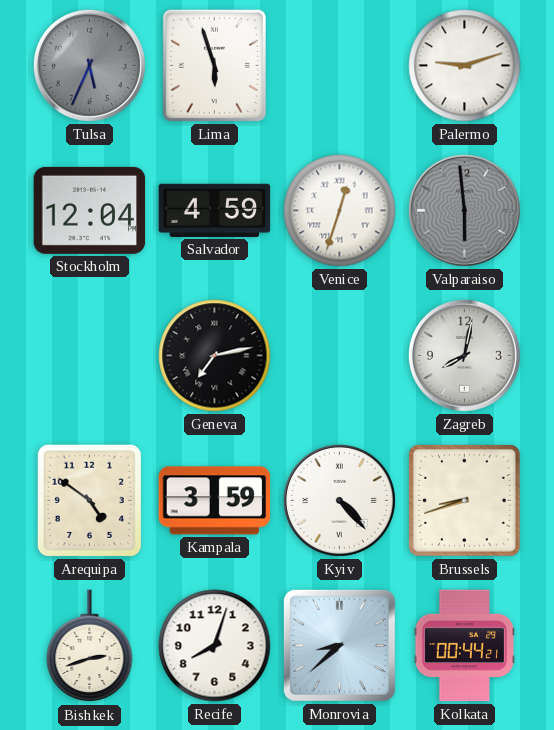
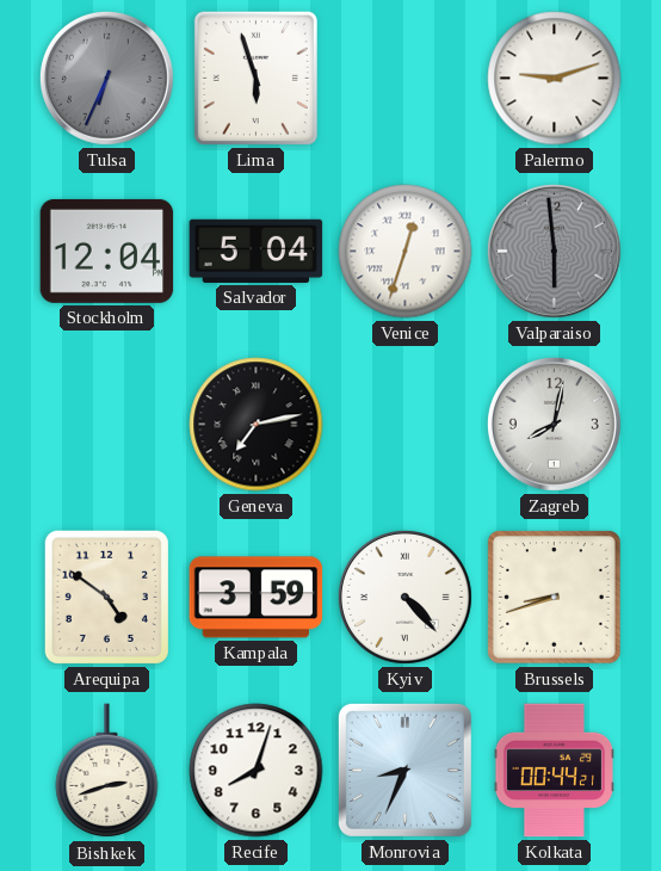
Tulsa: 5:34 -> 6:34
Salvador: 4:59 -> 5:04
Monrovia: 8:38 -> 8:34
